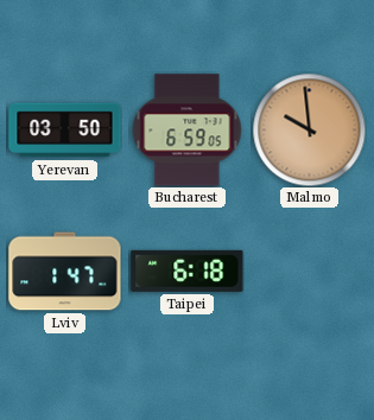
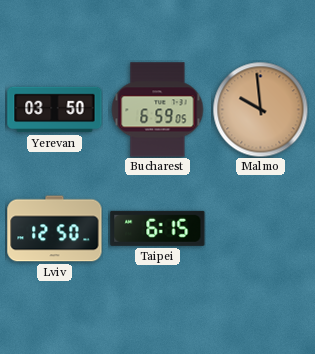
Lviv: 1:47 -> 12:50
Taipei: 6:18 -> 6:15
